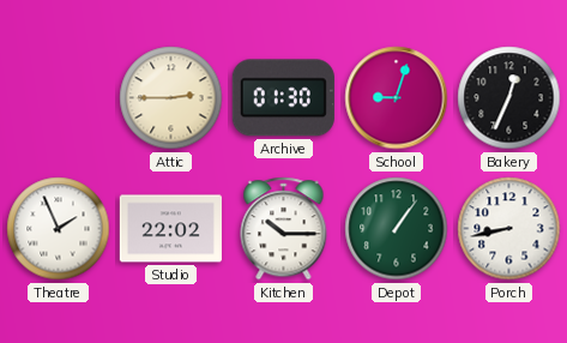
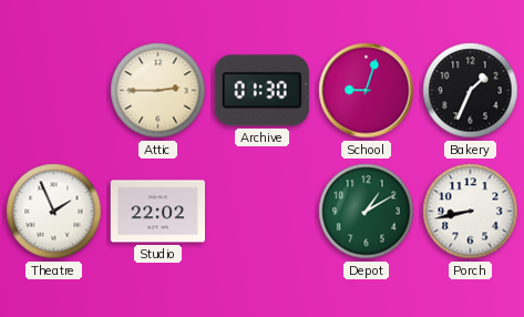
Bakery: 12:34 -> 1:34
Kitchen: 10:15 -> none
Depot: 1:06 -> 1:10
